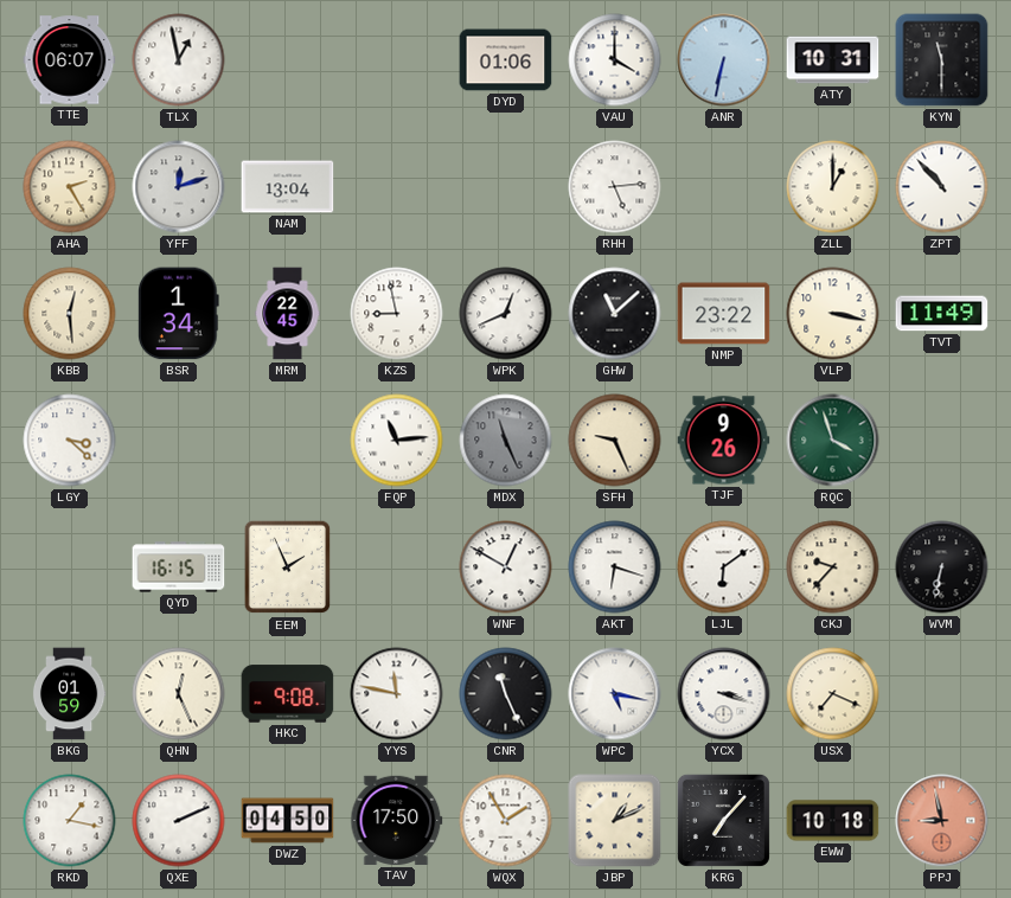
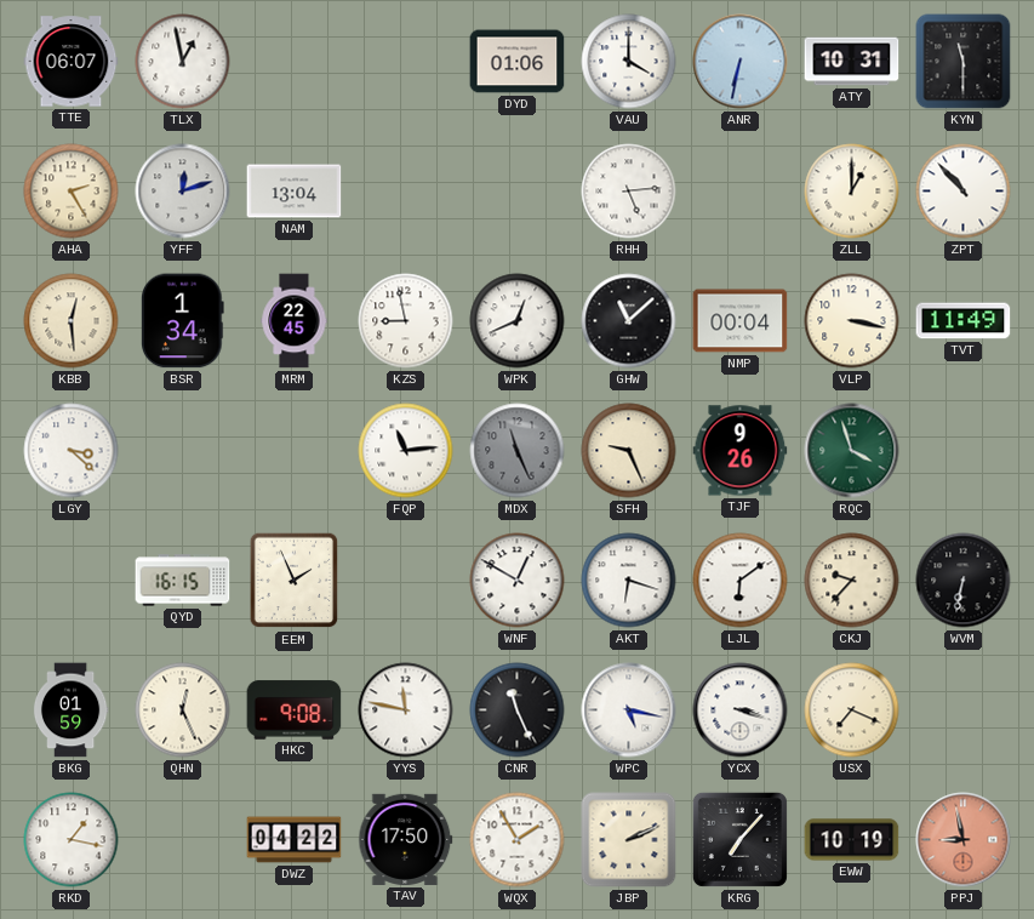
NMP: 23:22 -> 00:04
QXE: 2:11 -> none
DWZ: 04:50 -> 04:22
JBP: 1:11 -> 2:11
EWW: 10:18 -> 10:19
